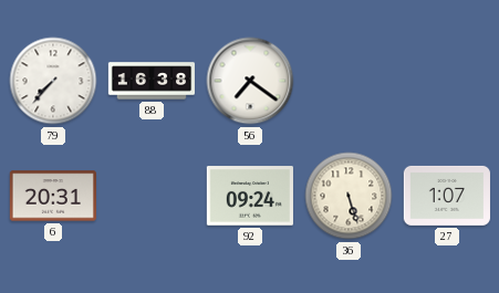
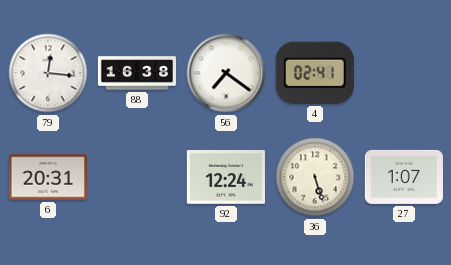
79: 7:37 -> 12:16
4: none -> 02:41
92: 09:24 -> 12:24
